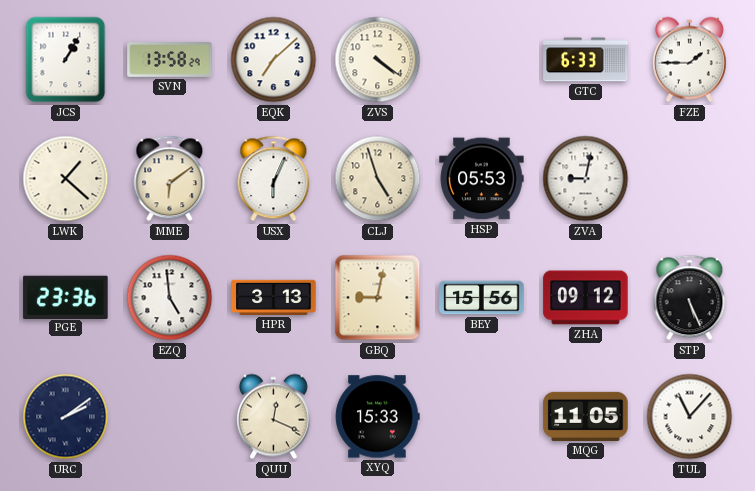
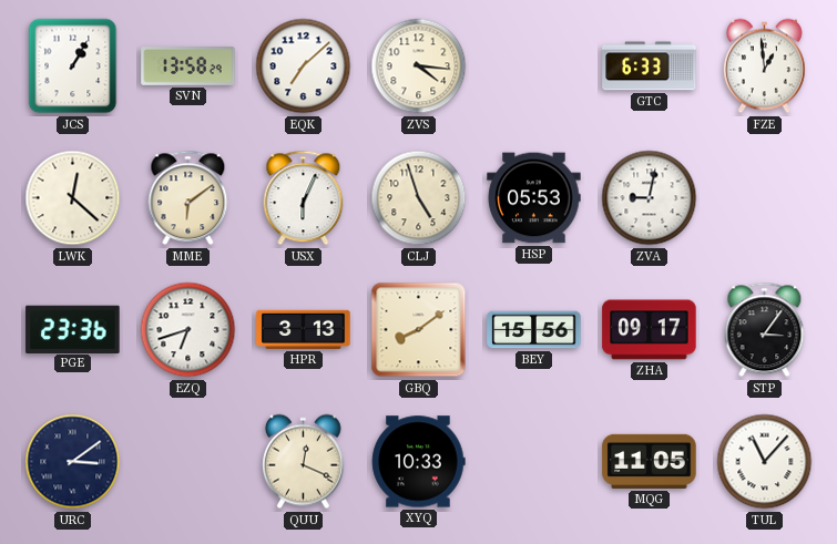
ZVS: 4:21 -> 4:16
FZE: 1:45 -> 12:59
LWK: 1:22 -> 12:22
EZQ: 4:59 -> 6:42
GBQ: 9:02 -> 8:09
ZHA: 09:12 -> 09:17
STP: 5:26 -> 3:06
URC: 2:09 -> 3:09
XYQ: 15:33 -> 10:33
